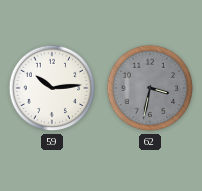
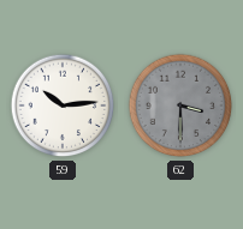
62: 3:32 -> 3:30
